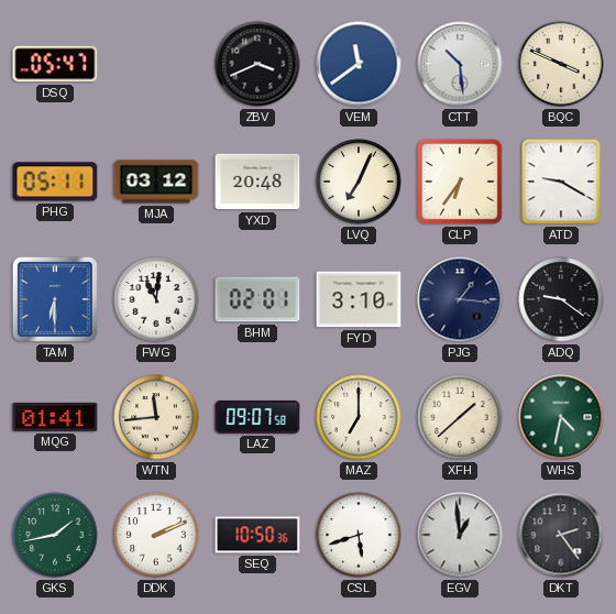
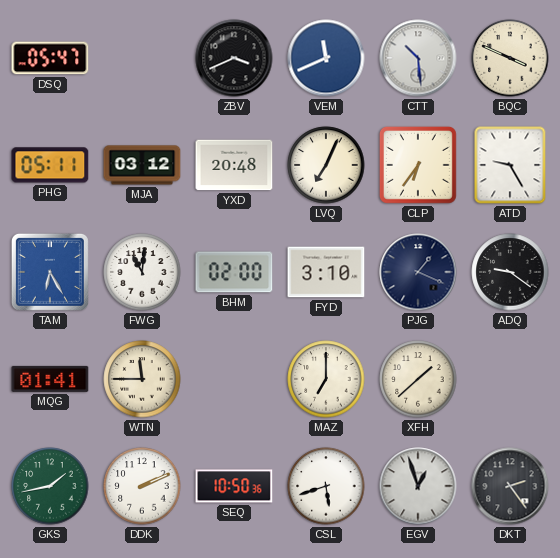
VEM: 11:39 -> 11:41
ATD: 9:20 -> 9:25
TAM: 6:30 -> 6:25
BHM: 02:01 -> 02:00
PJG: 1:16 -> 1:19
WTN: 11:44 -> 11:45
LAZ: 09:07 -> none
WHS: 4:32 -> none
EGV: 12:59 -> 12:57
